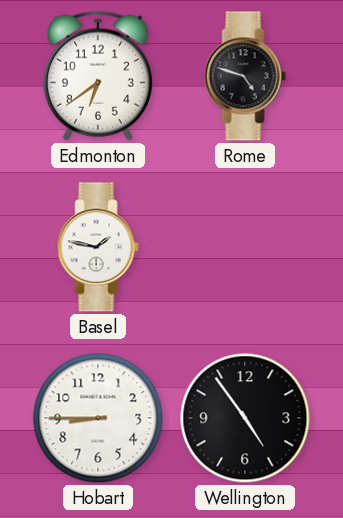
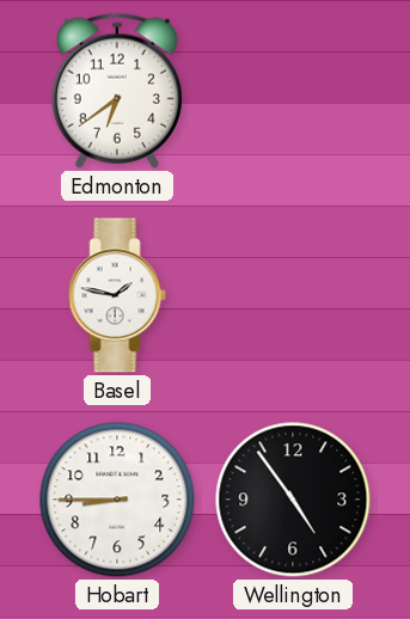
Rome: 4:48 -> none
